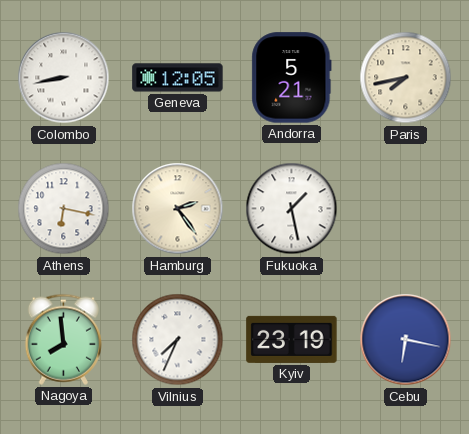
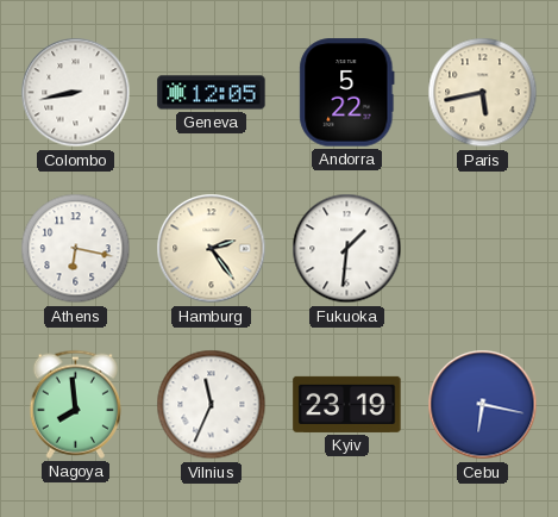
Andorra: 5:21 -> 5:22
Paris: 7:43 -> 5:43
Fukuoka: 1:28 -> 1:31
Vilnius: 7:34 -> 11:34
